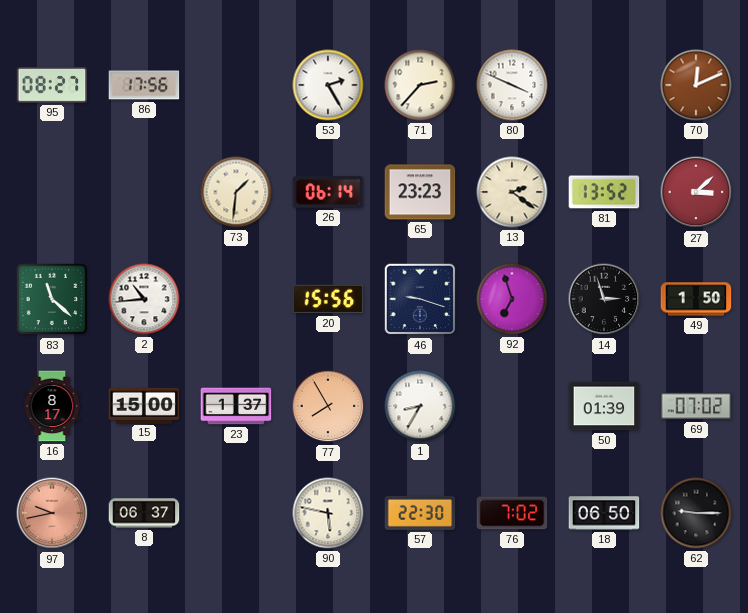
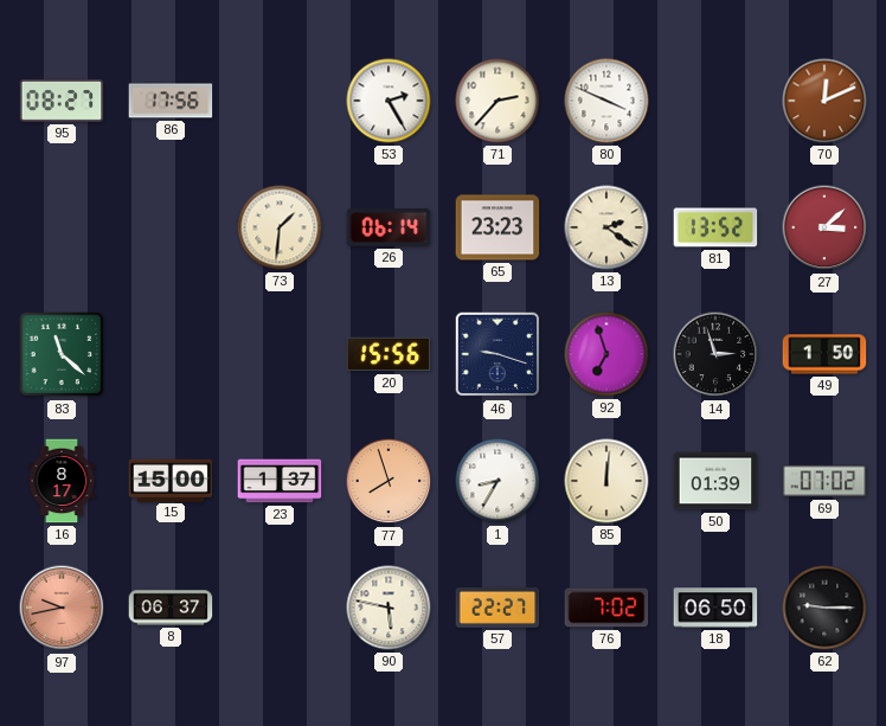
2: 10:44 -> none
77: 7:55 -> 7:57
85: none -> 12:01
57: 22:30 -> 22:27
